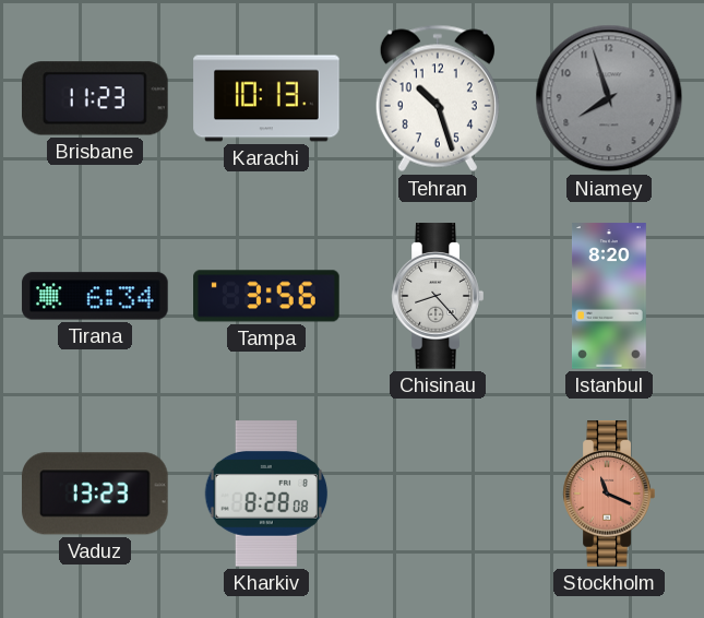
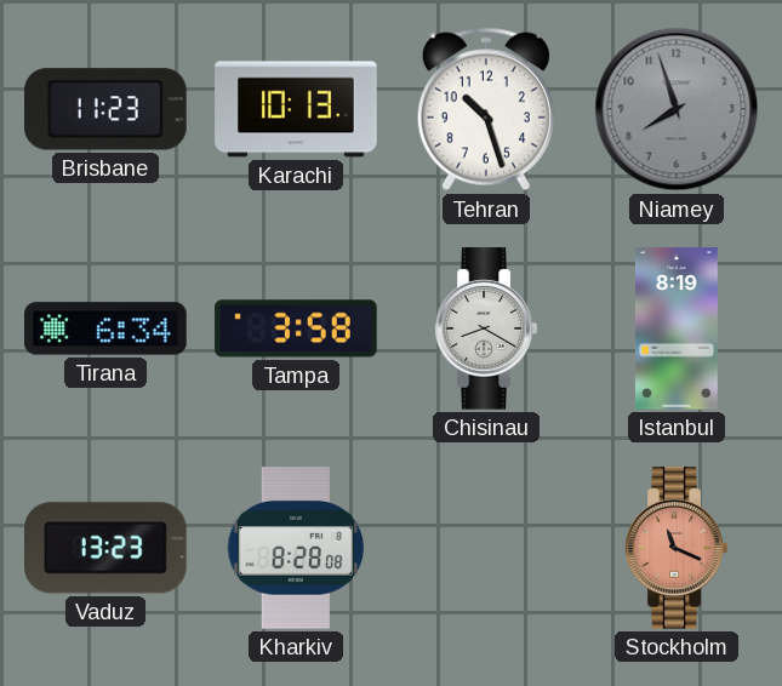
Tampa: 3:56 -> 3:58
Chisinau: 8:23 -> 8:20
Istanbul: 8:20 -> 8:19
